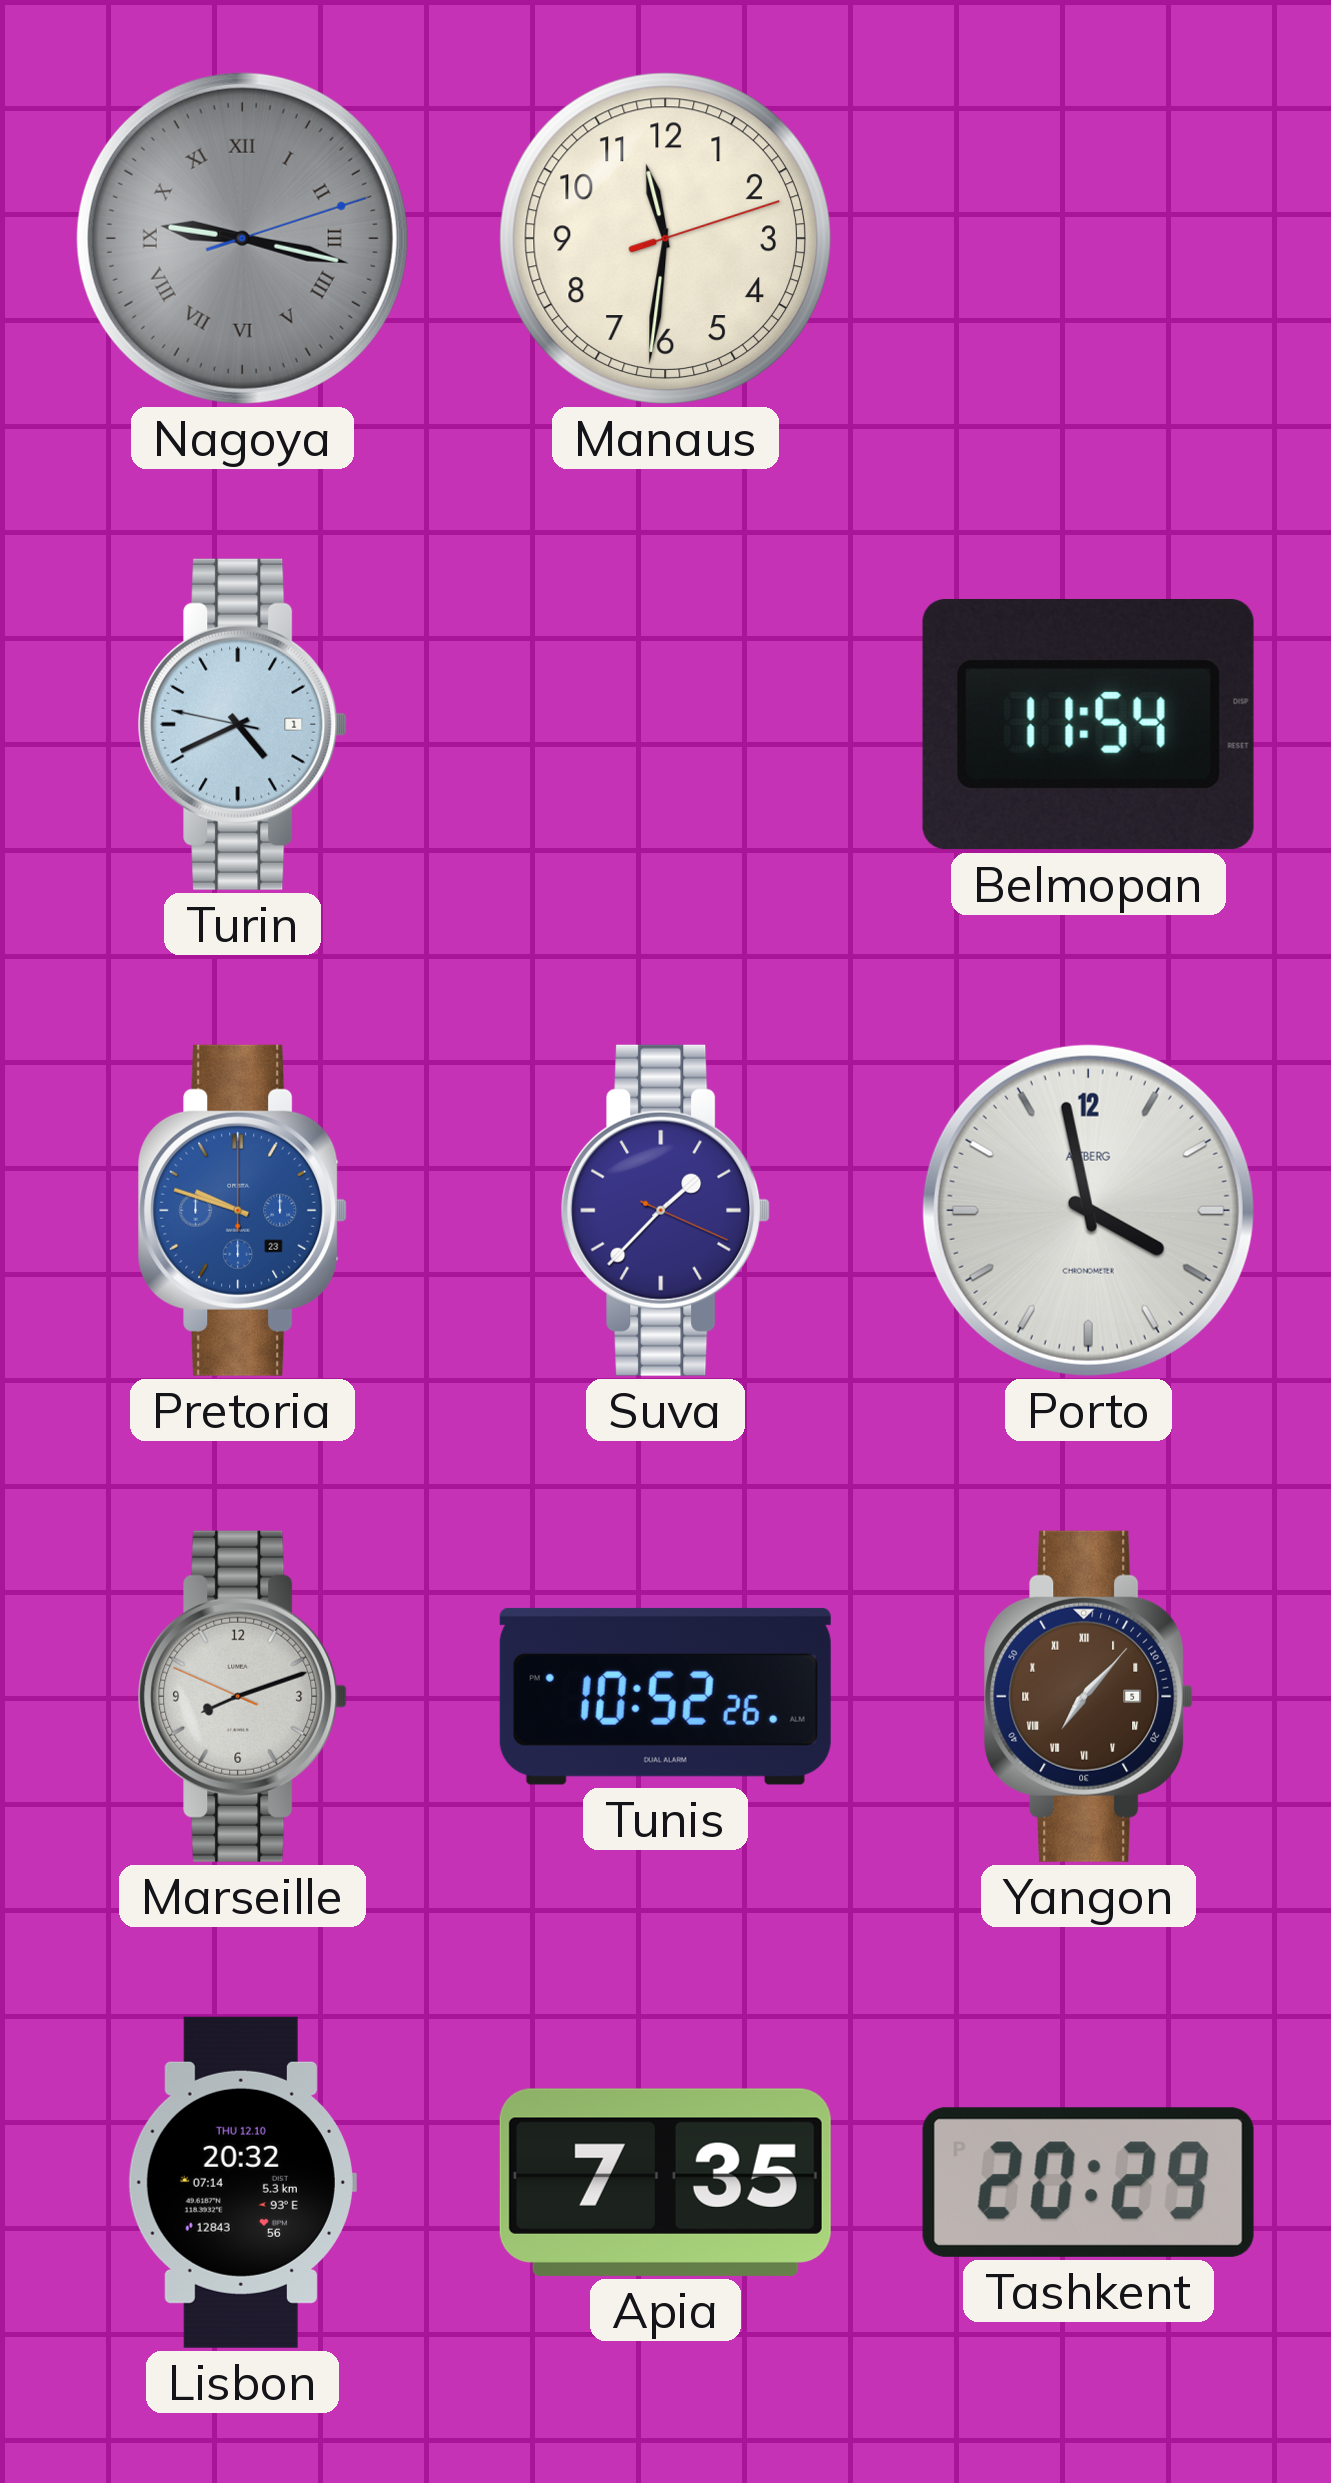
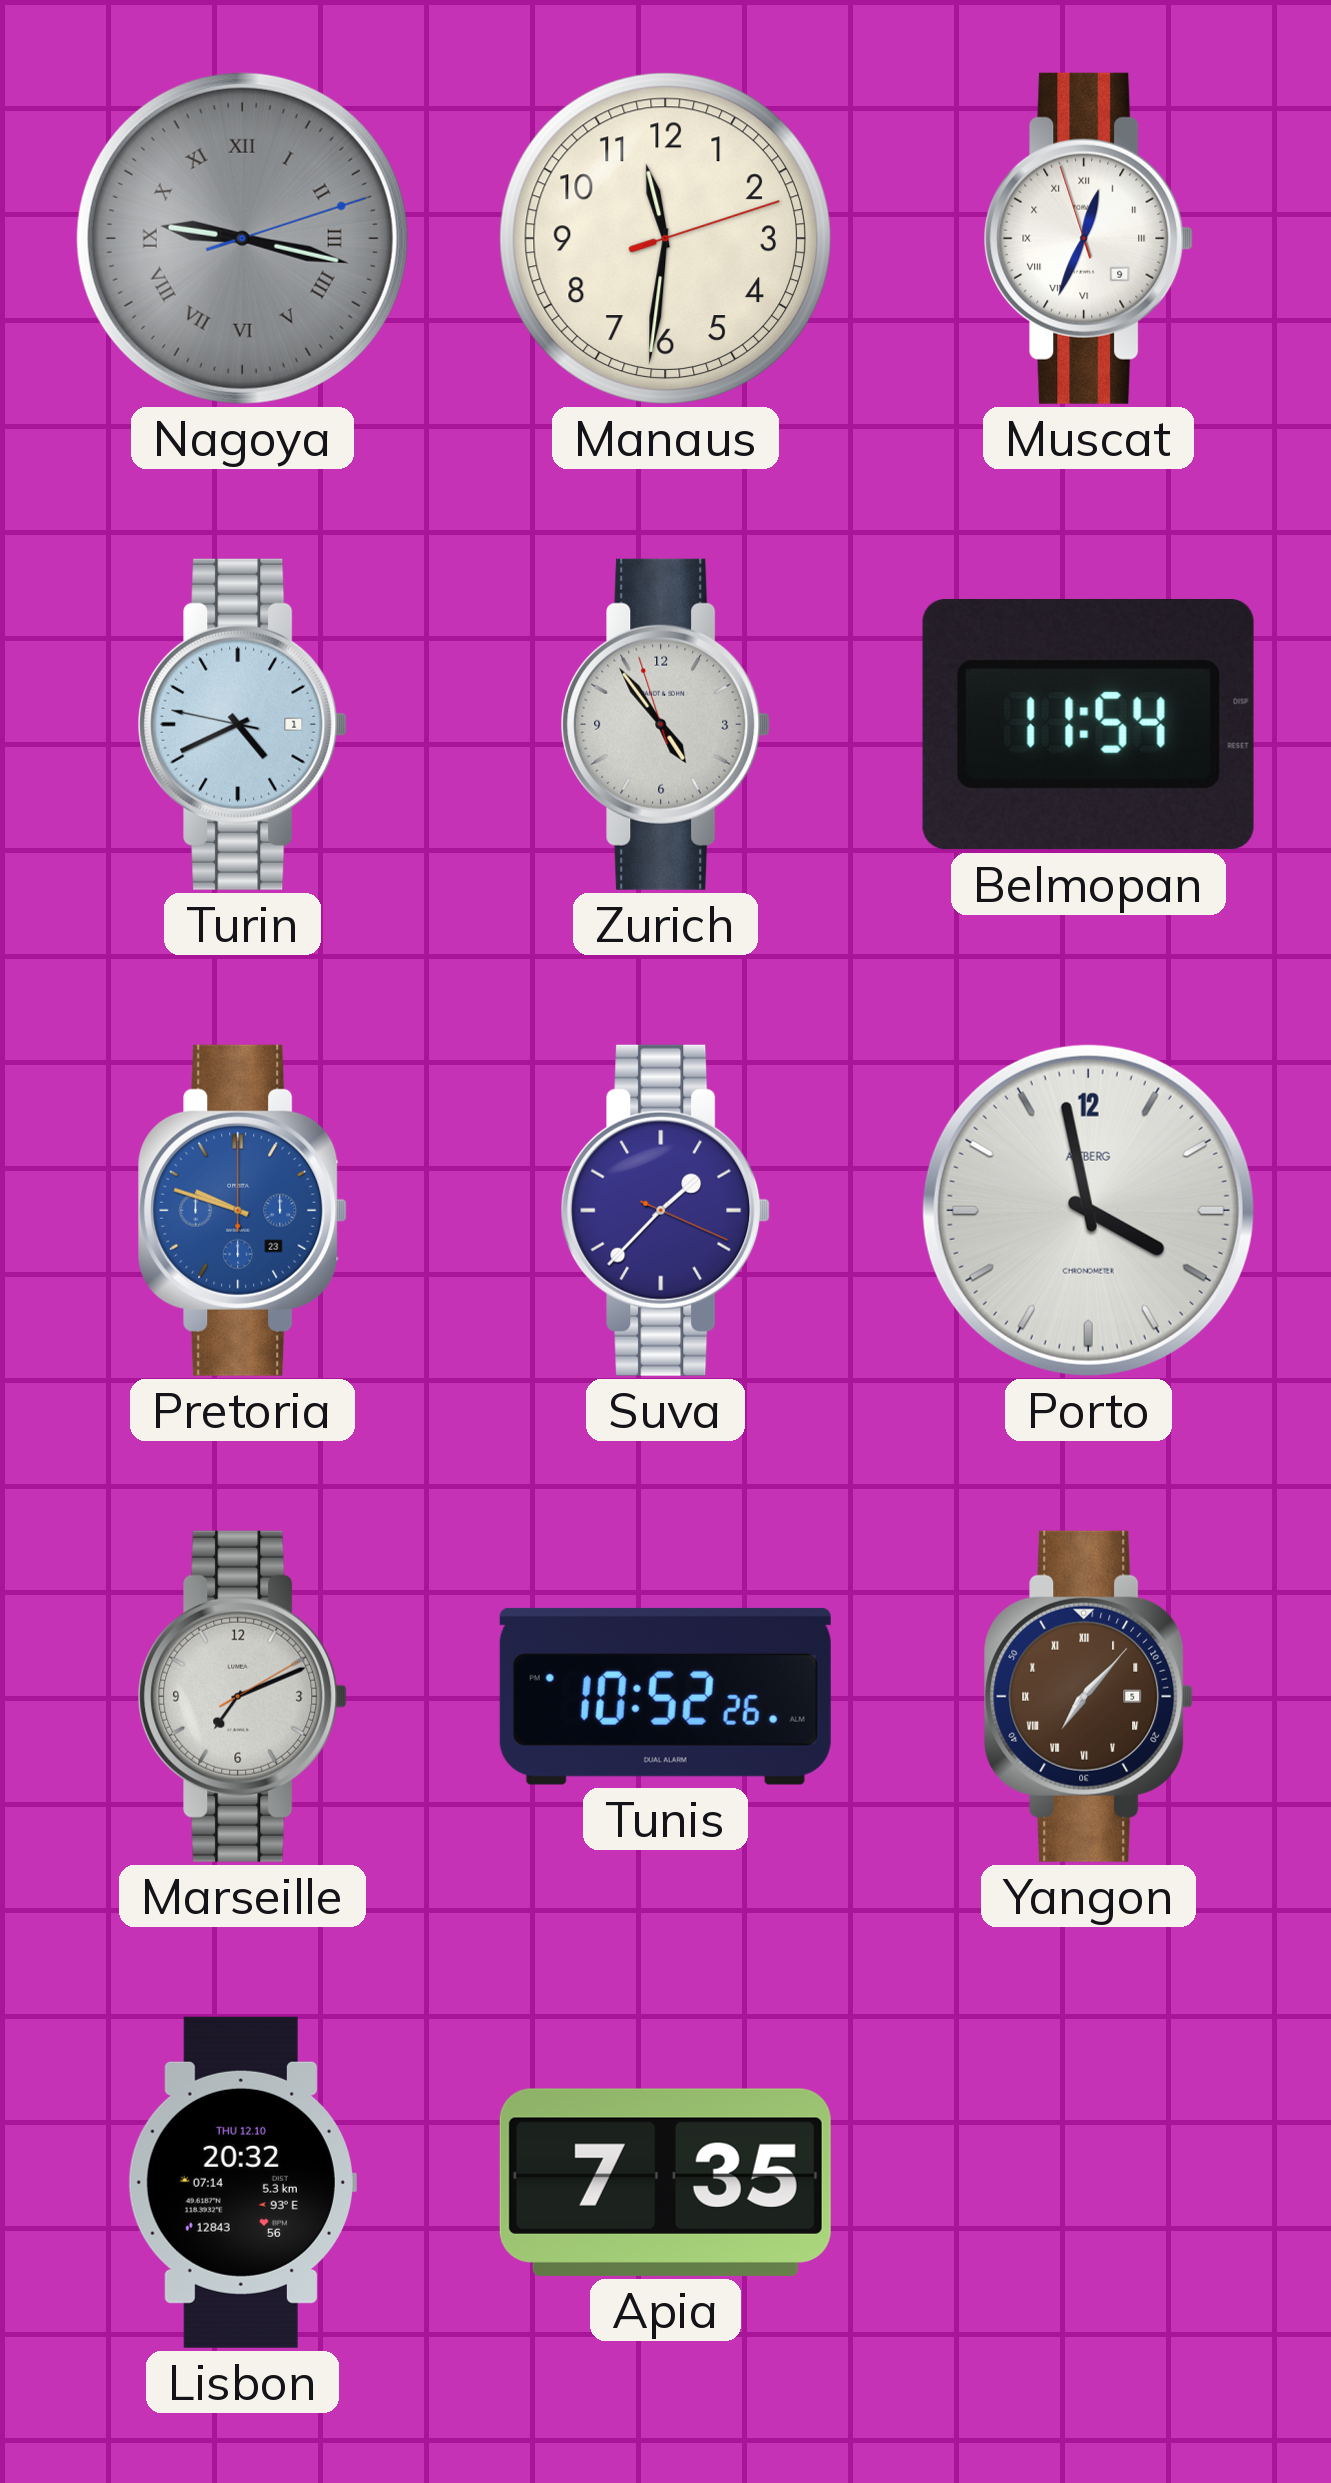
Muscat: none -> 12:33
Zurich: none -> 4:53
Marseille: 8:11 -> 7:11
Tashkent: 20:29 -> none
